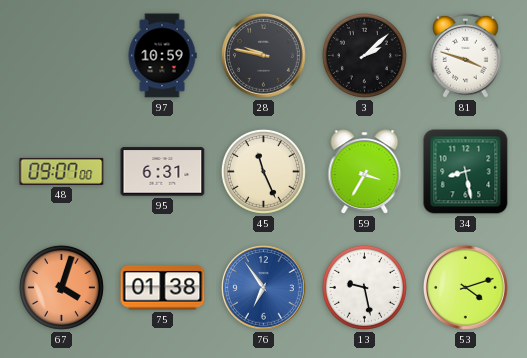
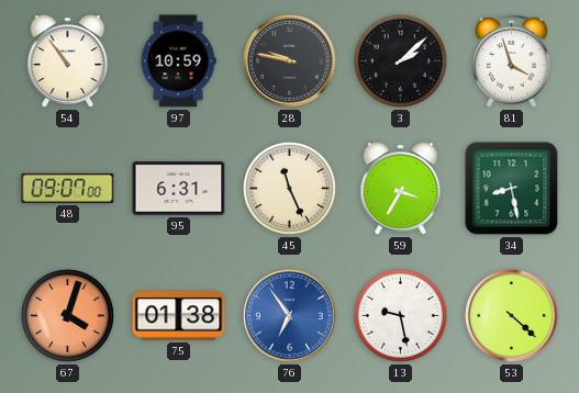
54: none -> 10:54
81: 3:48 -> 3:57
53: 4:12 -> 4:22
